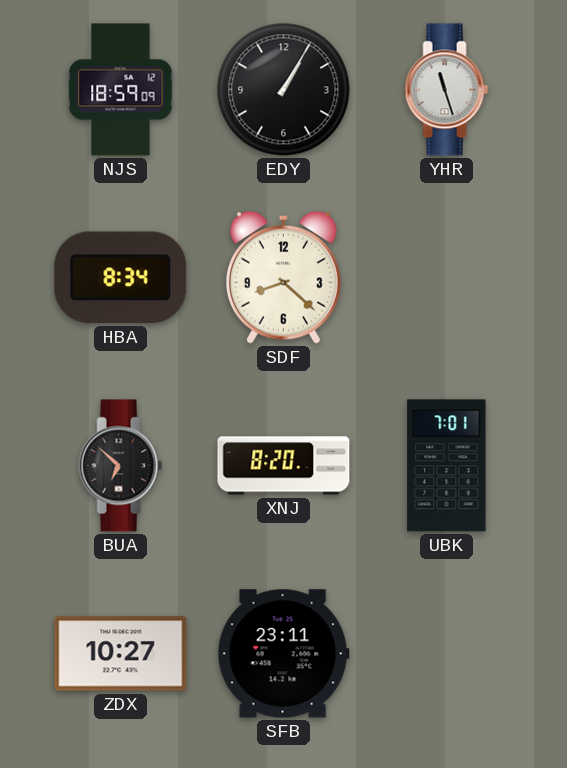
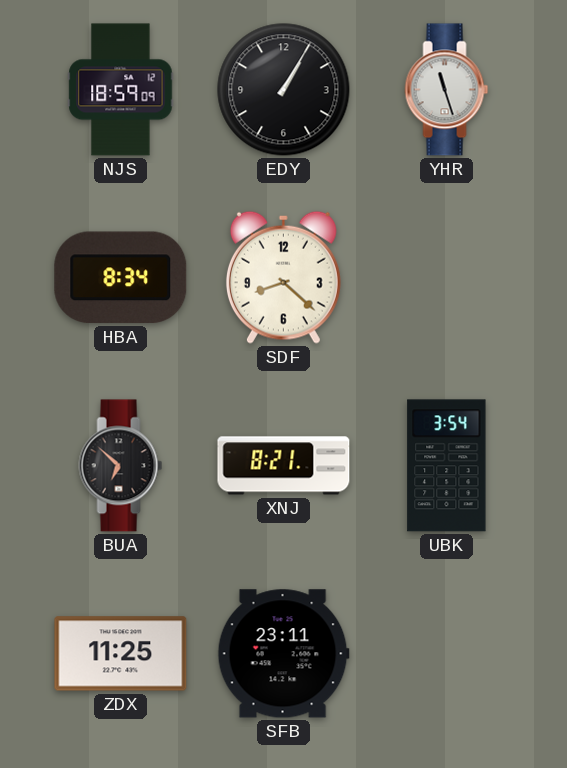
XNJ: 8:20 -> 8:21
UBK: 7:01 -> 3:54
ZDX: 10:27 -> 11:25
